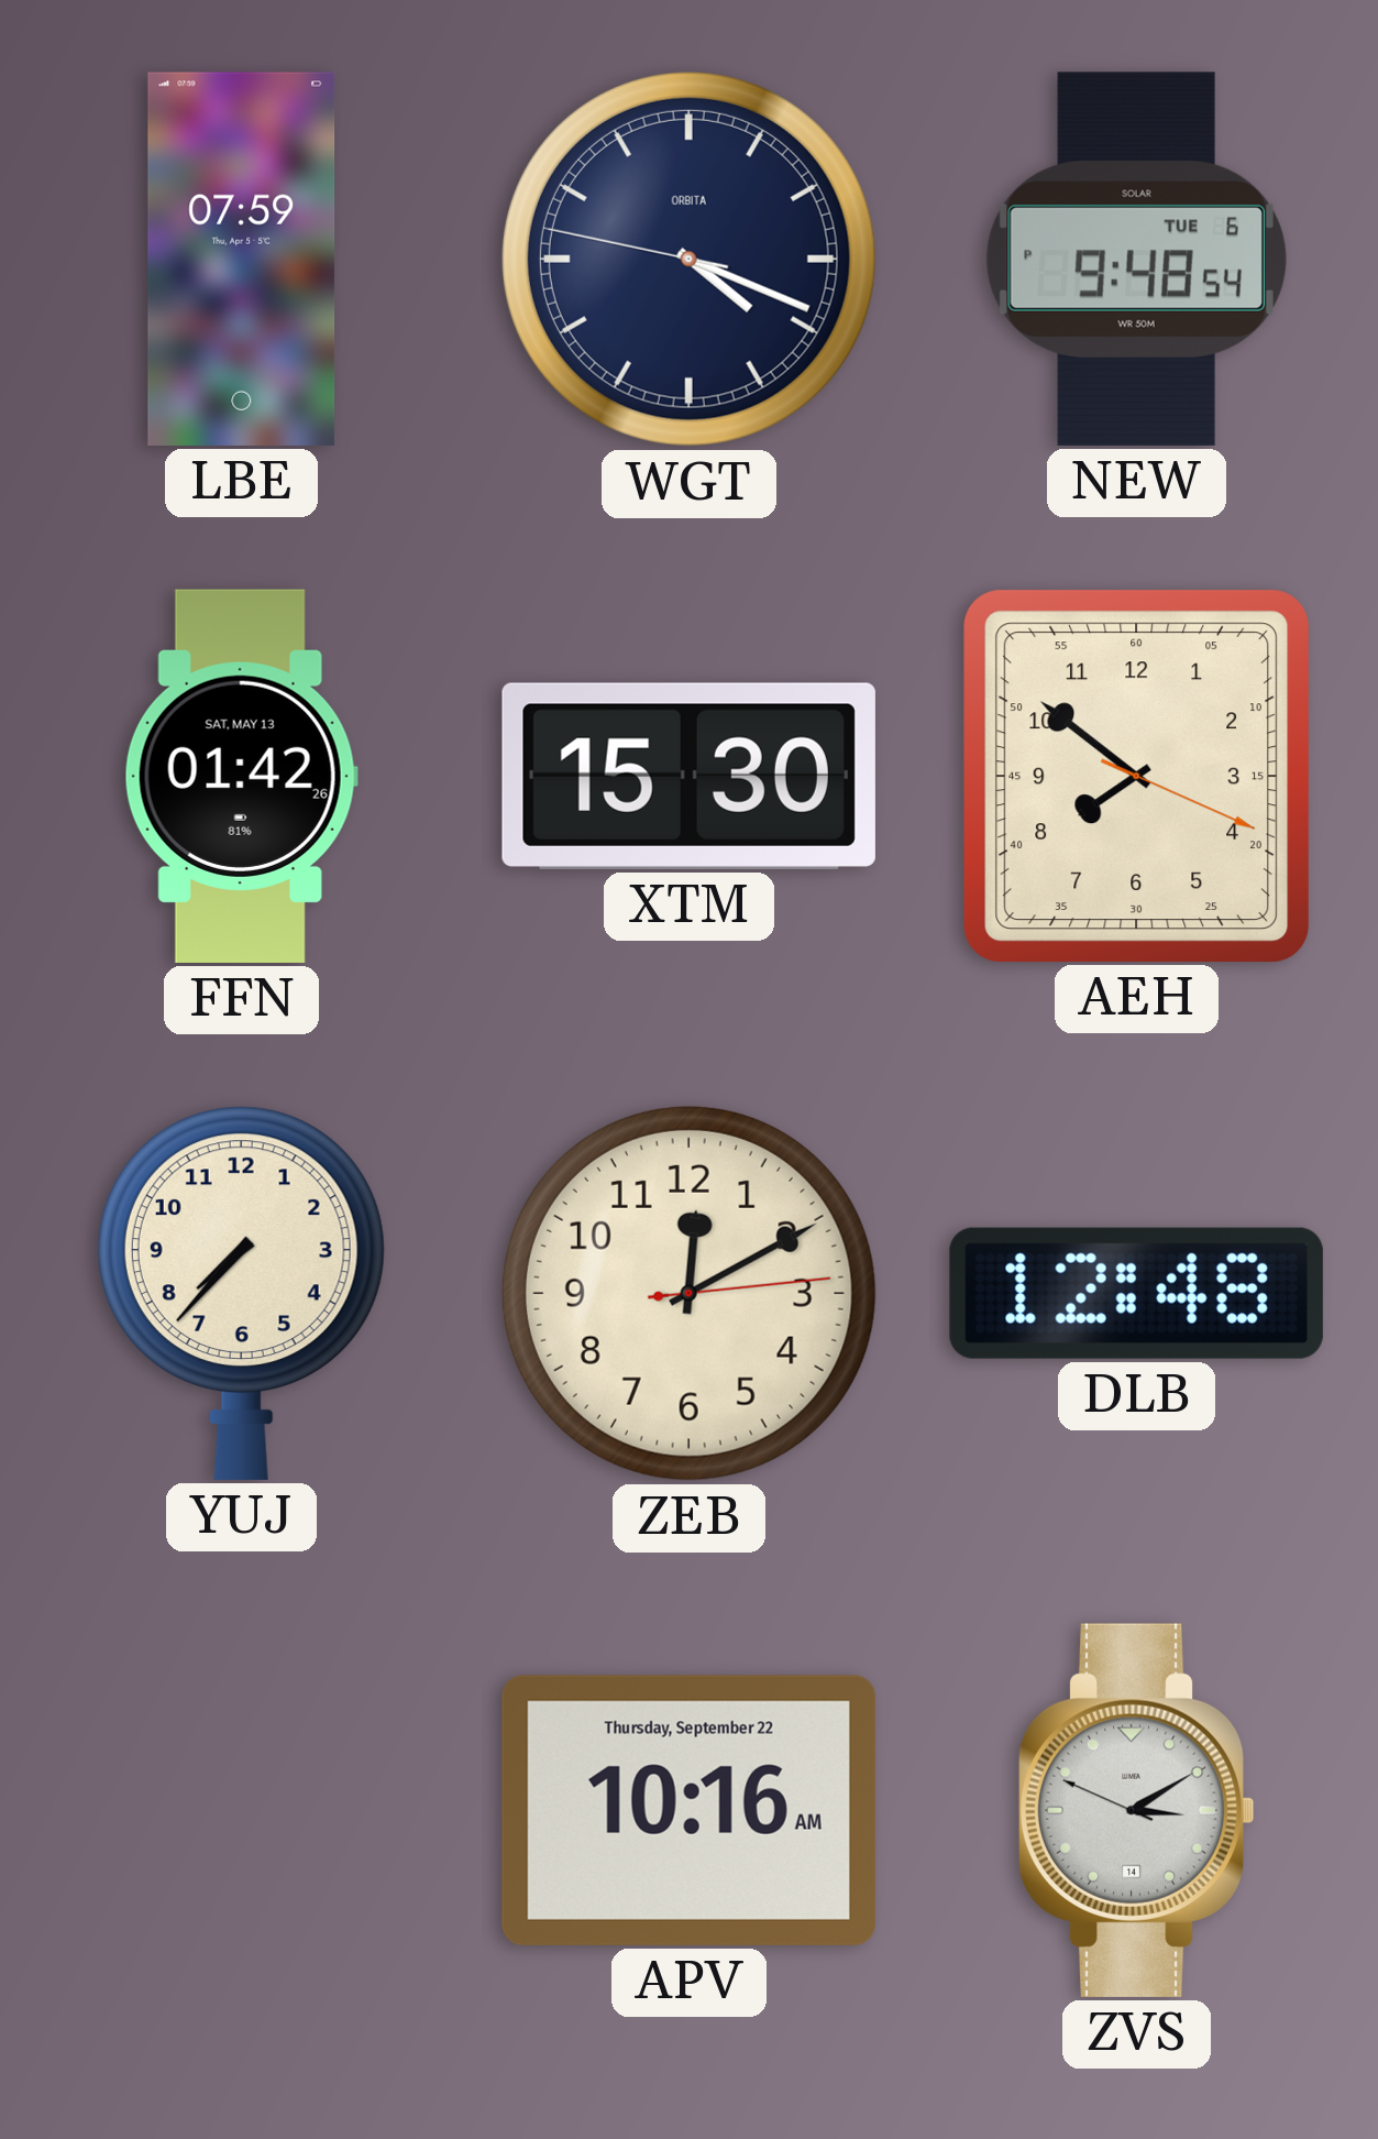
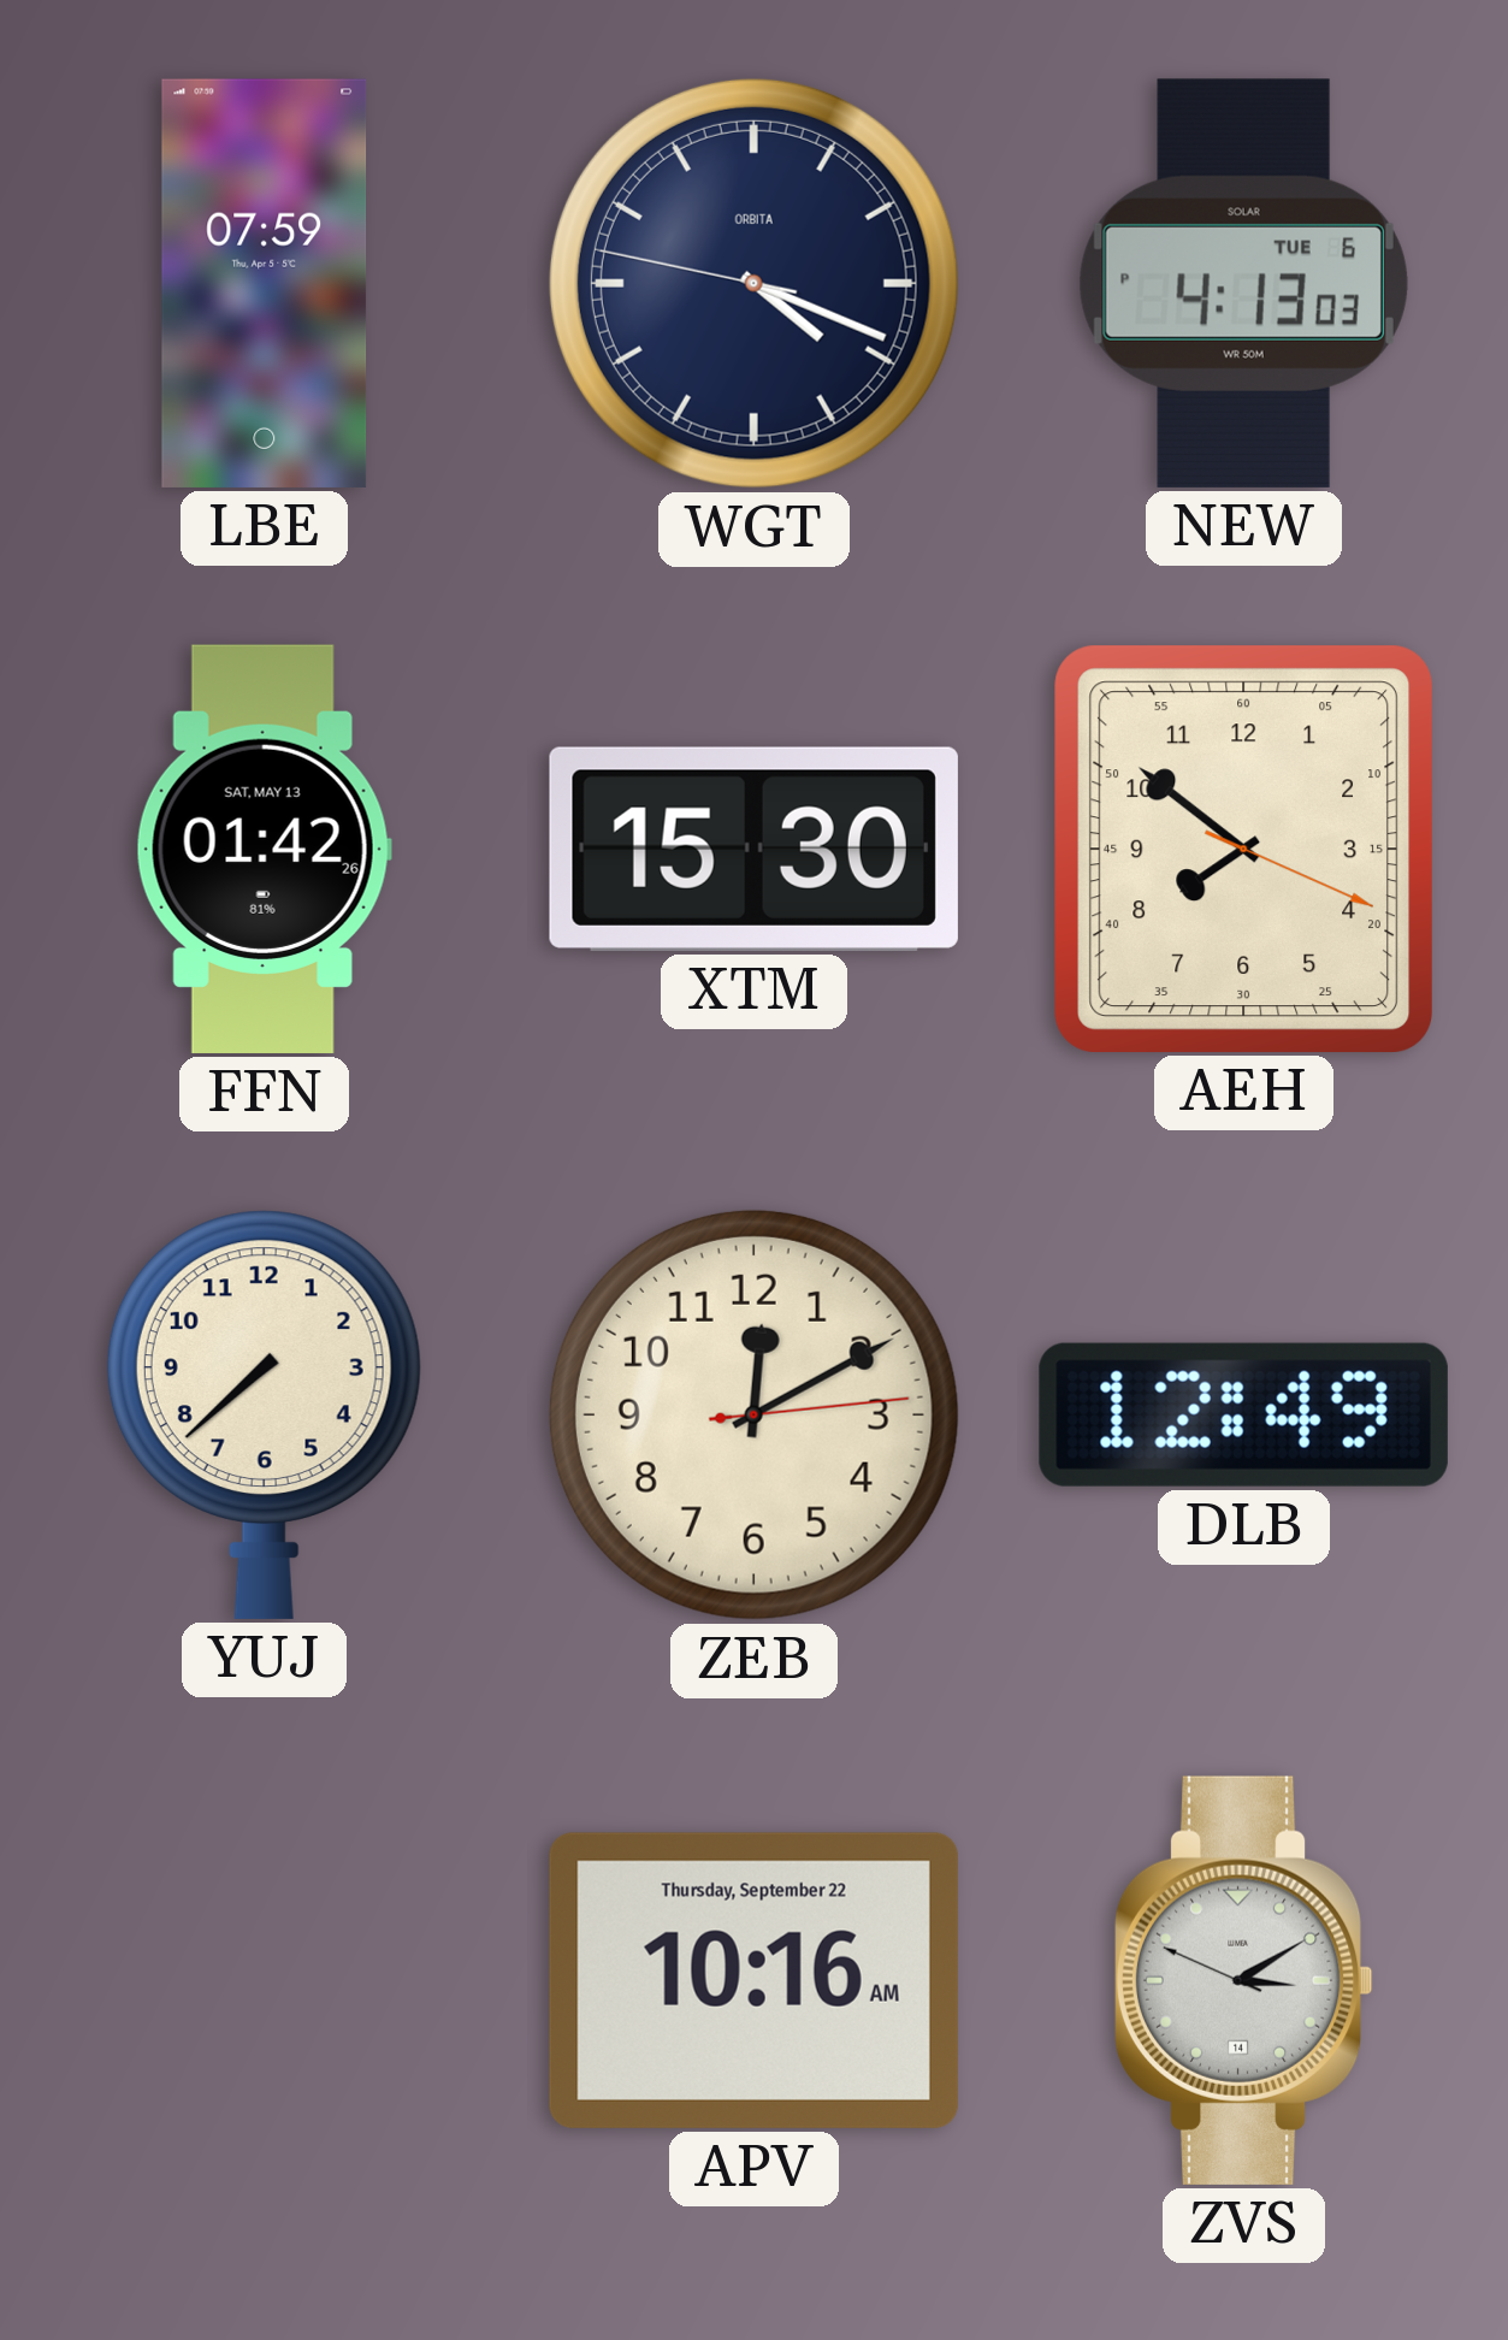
NEW: 9:48 -> 4:13
YUJ: 7:37 -> 7:38
DLB: 12:48 -> 12:49
